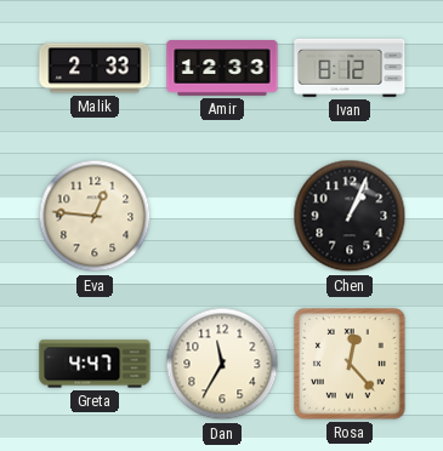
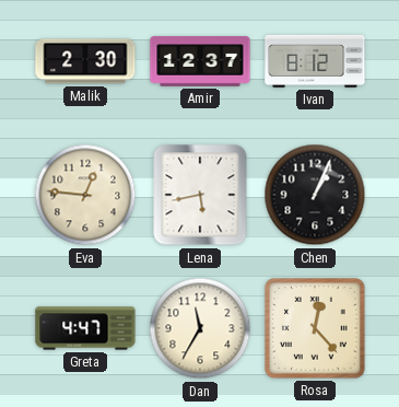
Malik: 2:33 -> 2:30
Amir: 12:33 -> 12:37
Lena: none -> 5:43
